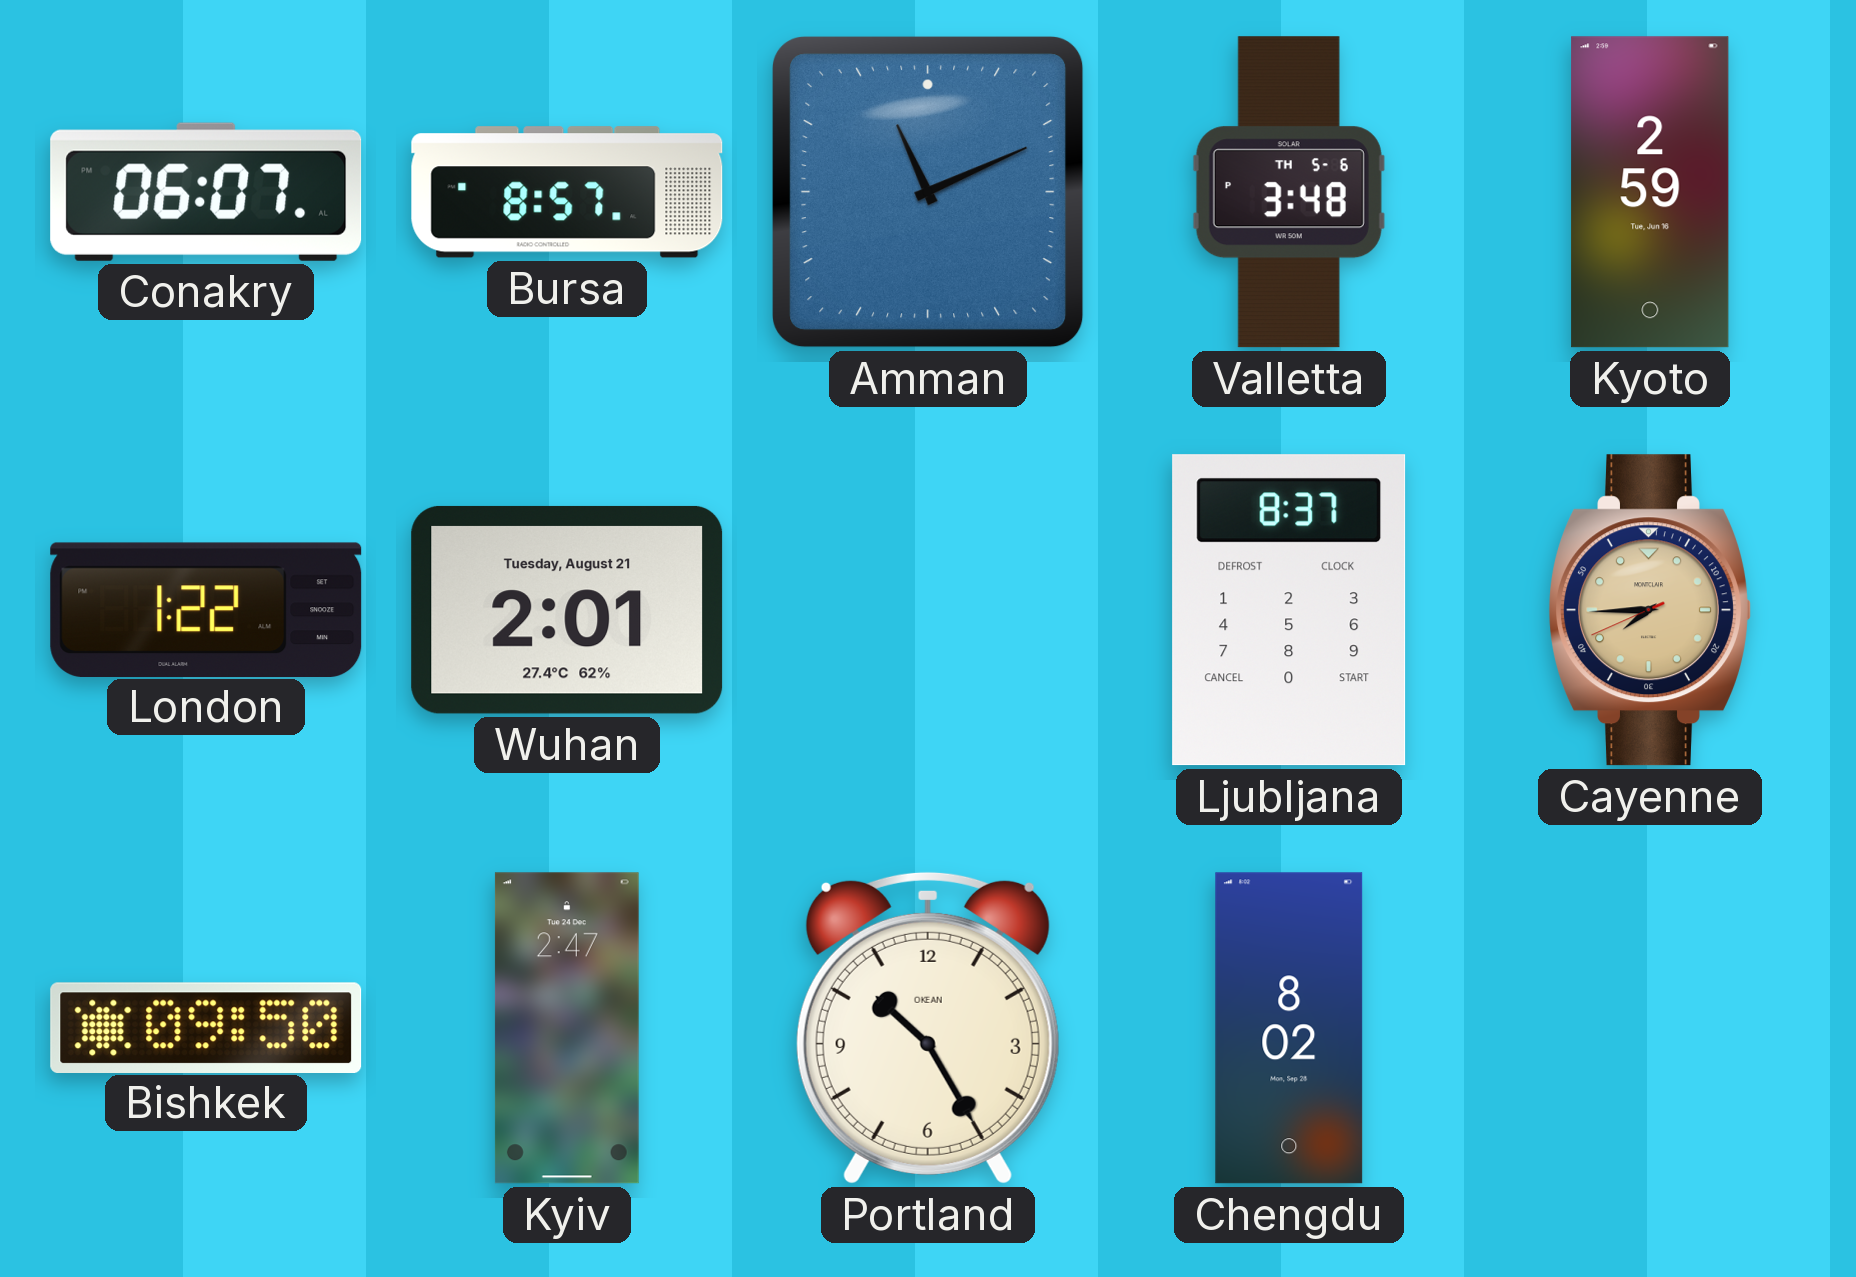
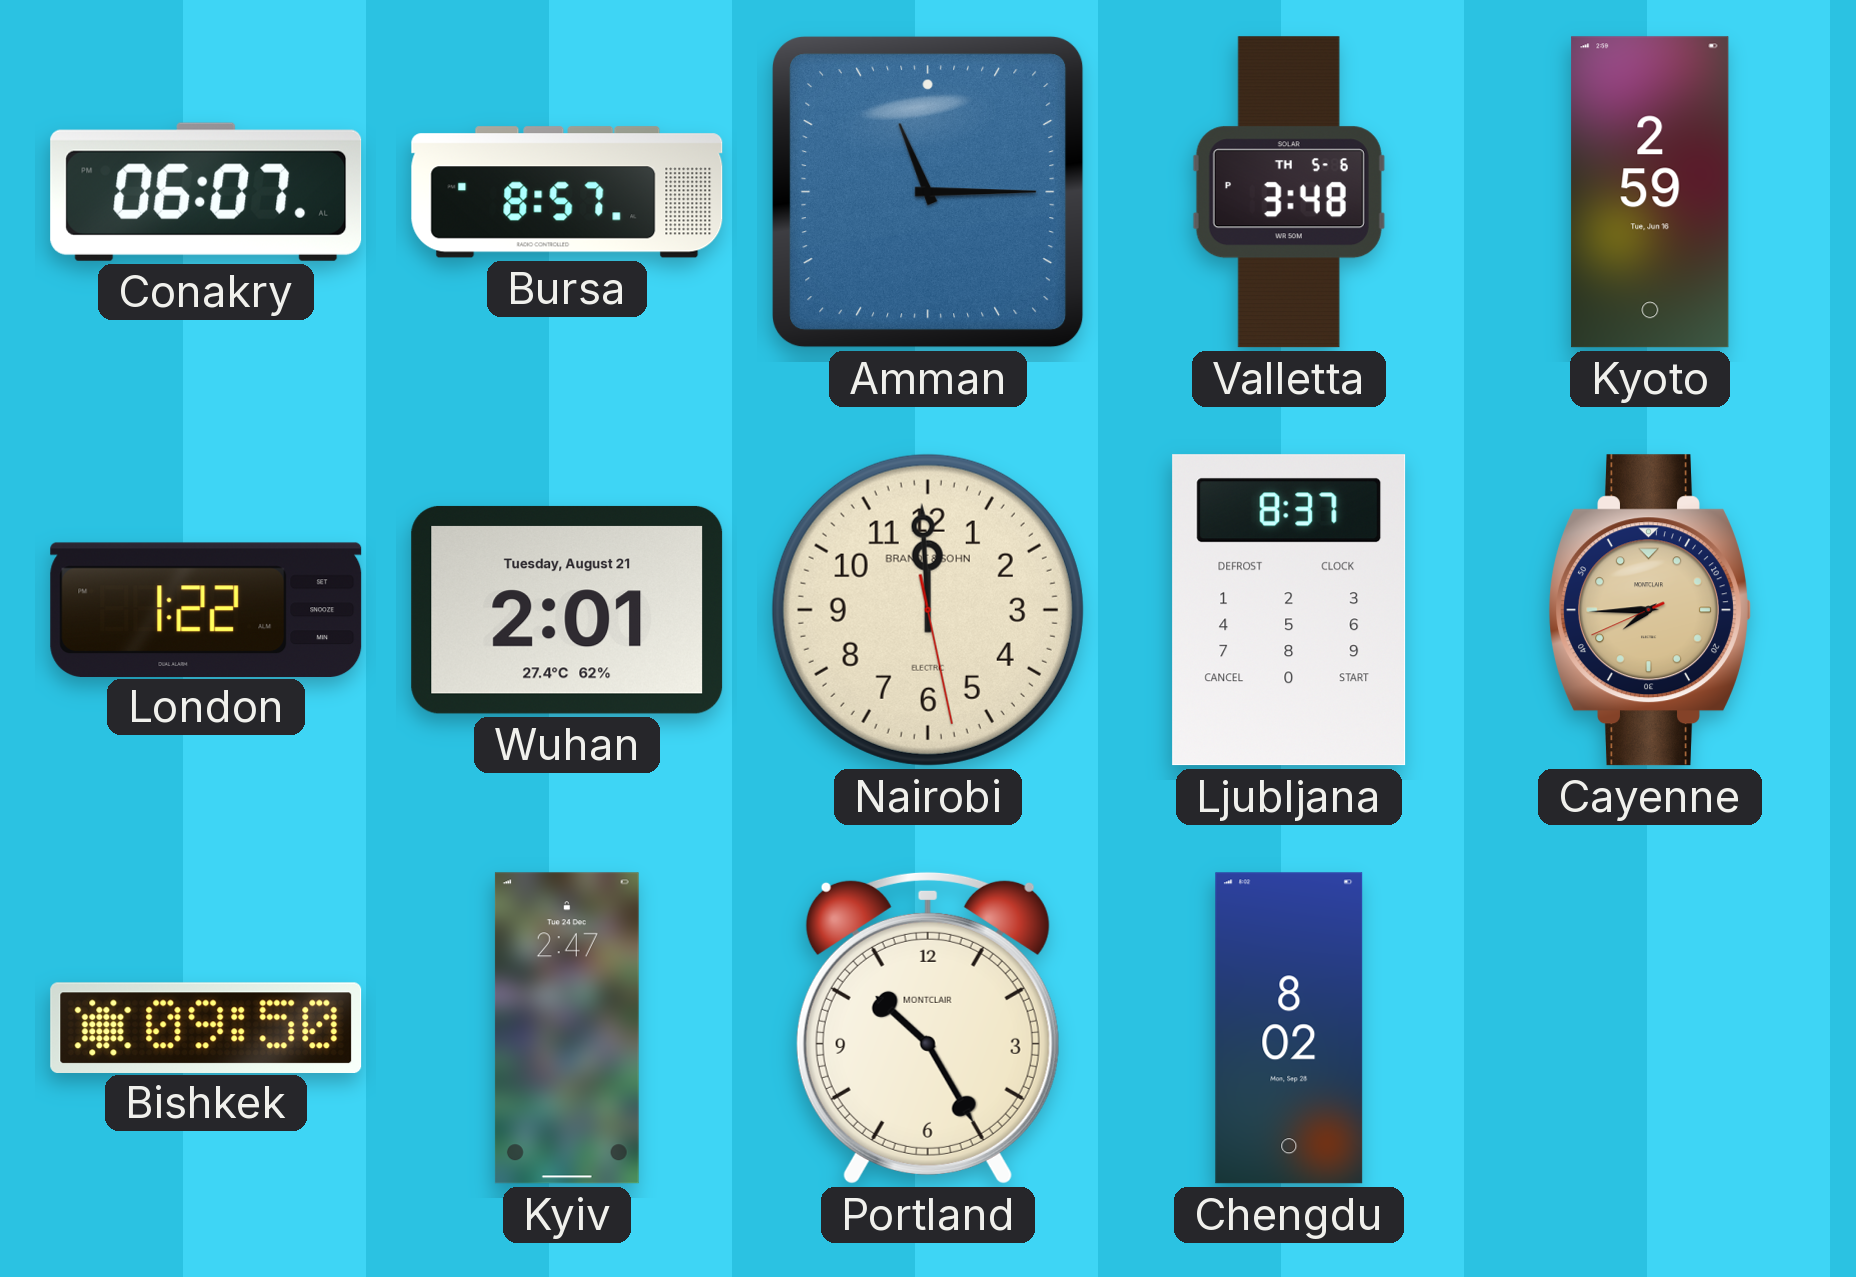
Amman: 11:11 -> 11:15
Nairobi: none -> 11:59
Portland brand: OKEAN -> MONTCLAIR
